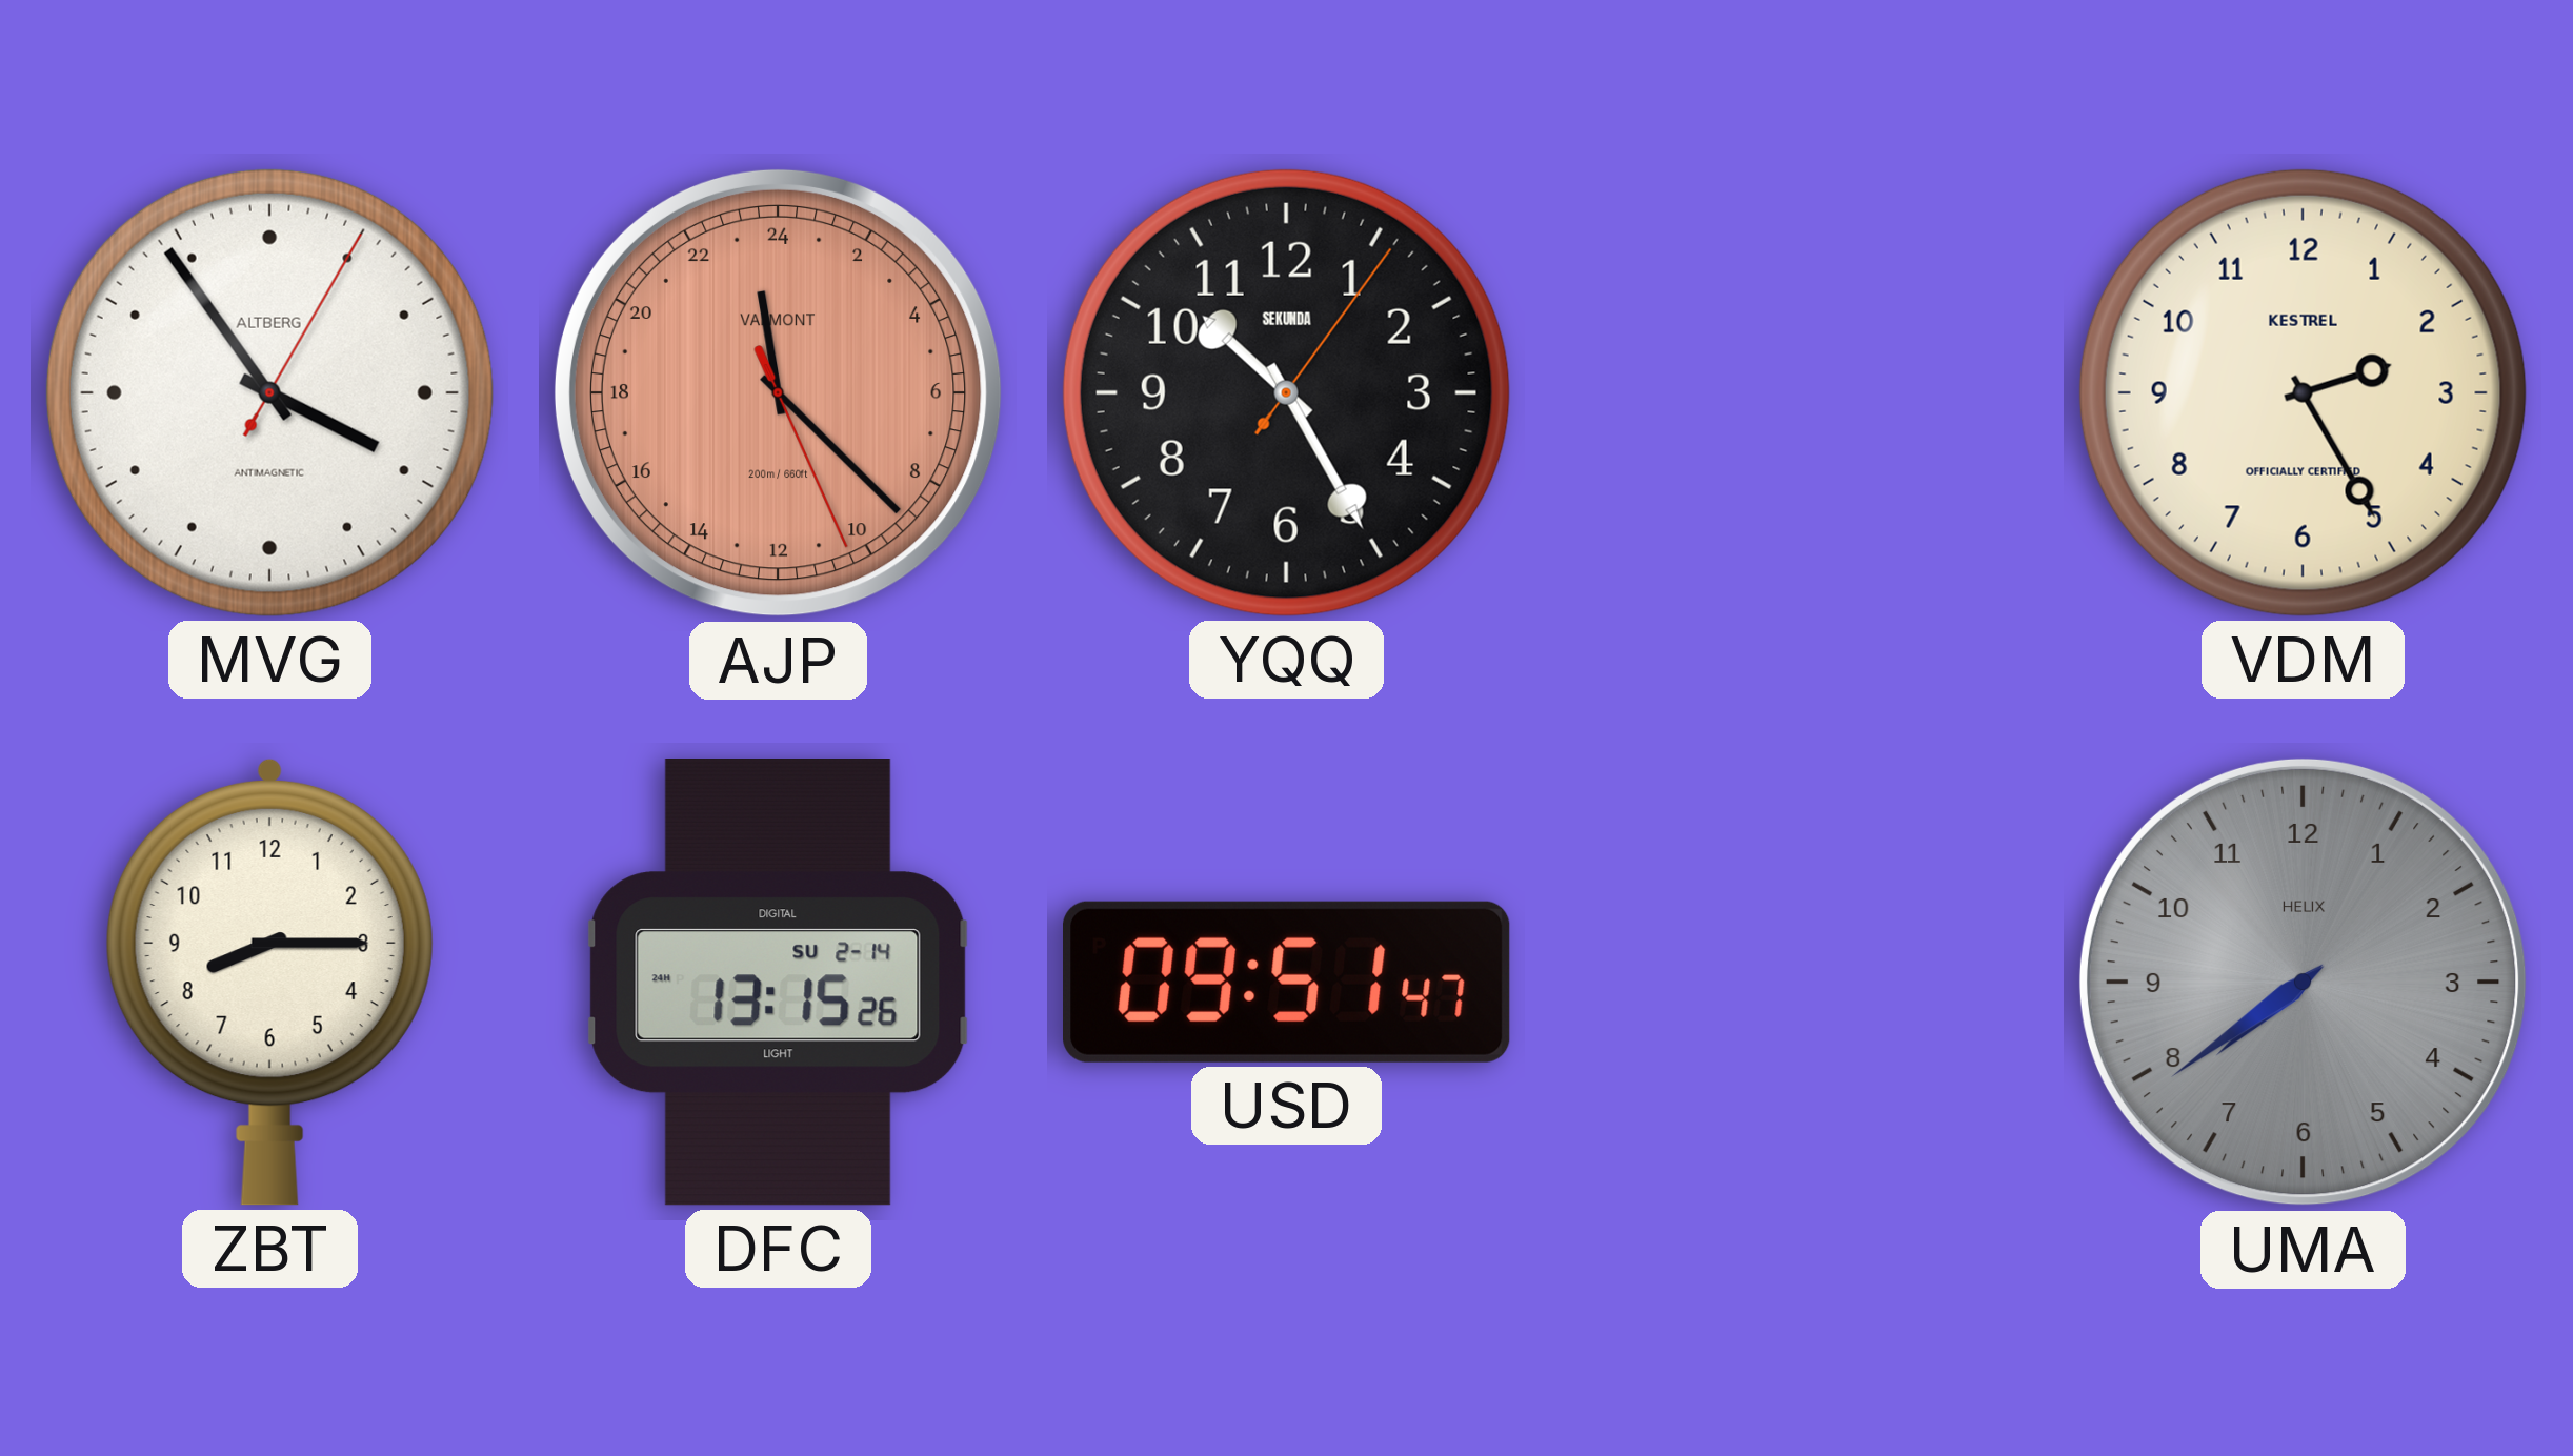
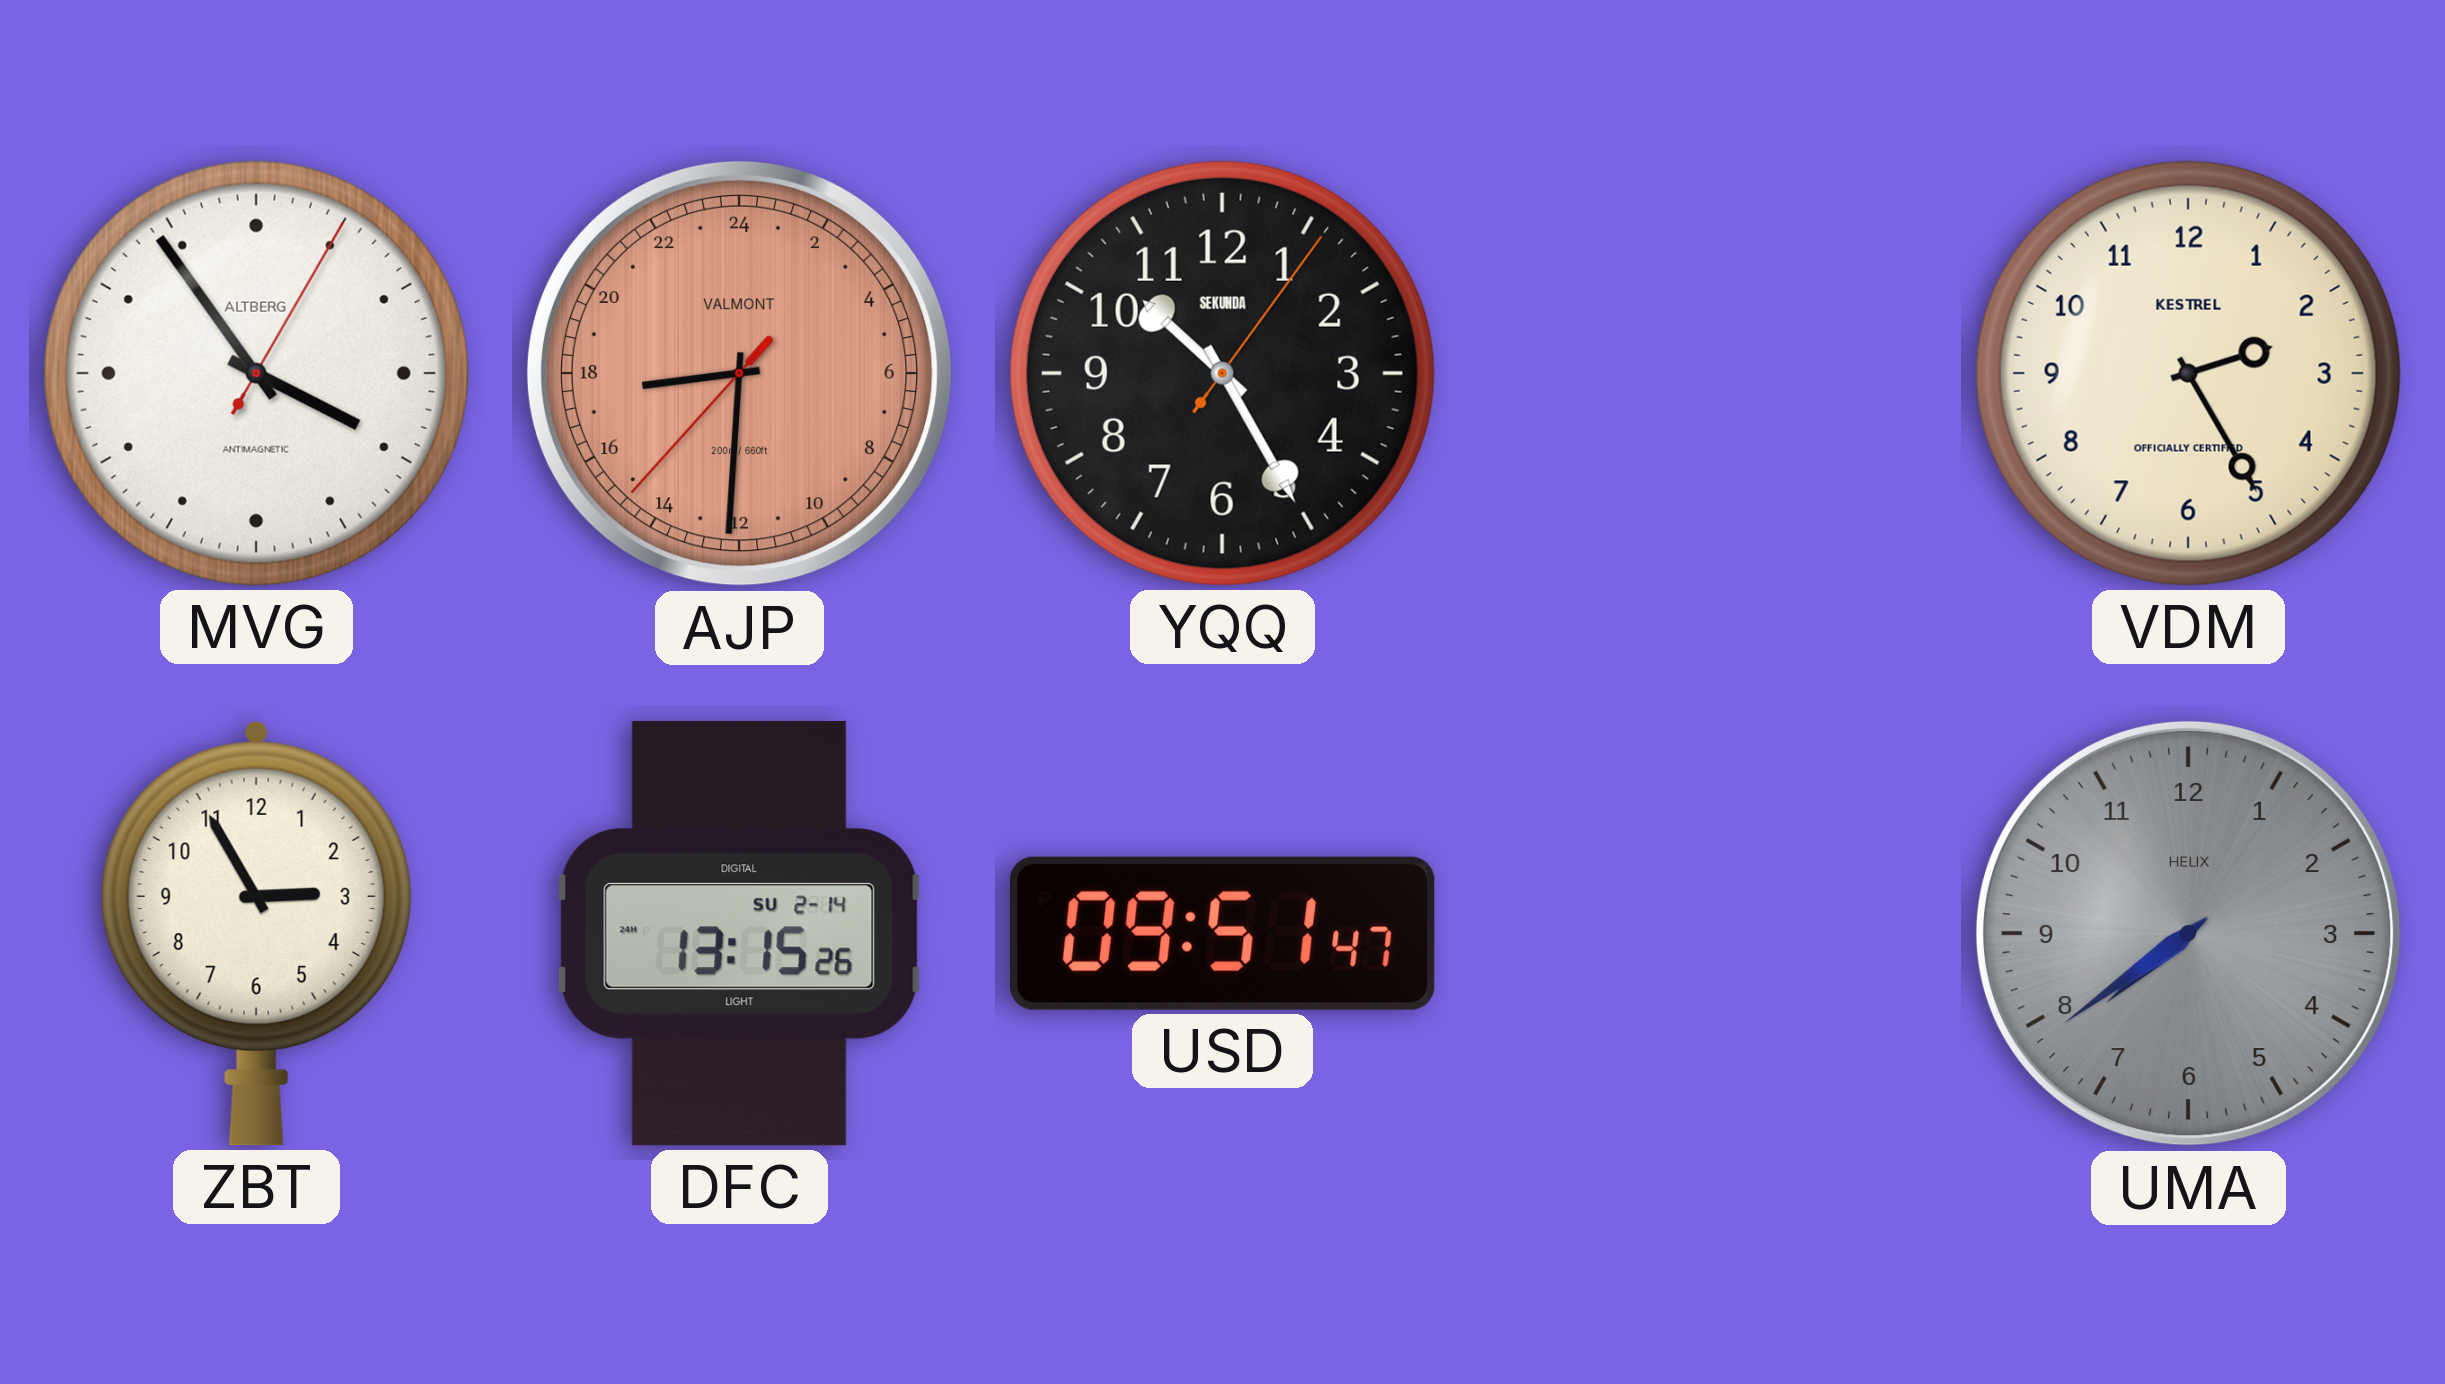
AJP: 23:22 -> 17:30
ZBT: 8:15 -> 2:55
